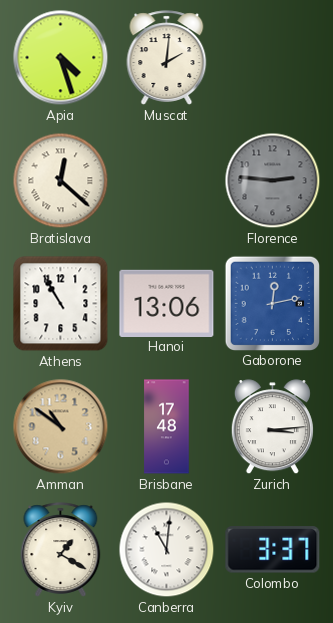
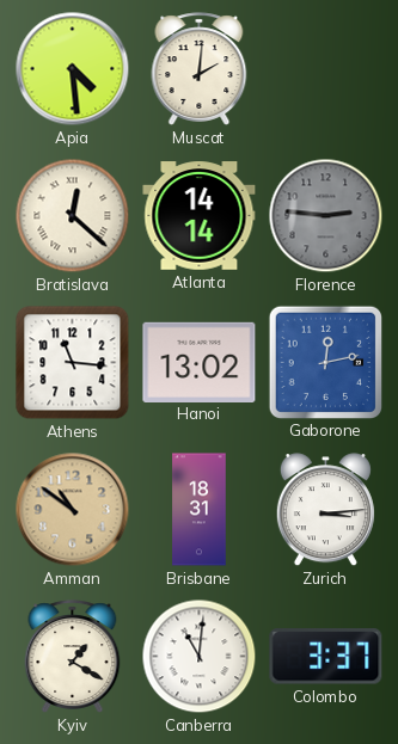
Apia: 4:27 -> 4:29
Atlanta: none -> 14:14
Athens: 10:55 -> 11:16
Hanoi: 13:06 -> 13:02
Brisbane: 17:48 -> 18:31
